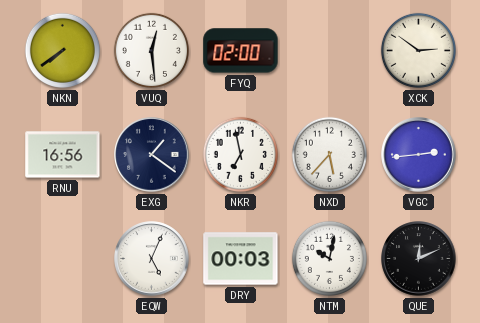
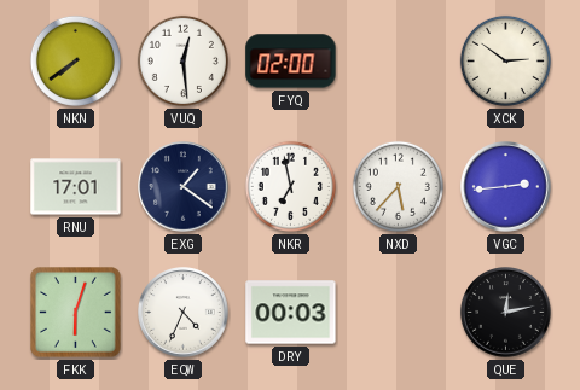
RNU: 16:56 -> 17:01
FKK: none -> 6:03
EQW: 5:04 -> 4:34
NTM: 10:02 -> none
QUE: 12:11 -> 12:13
